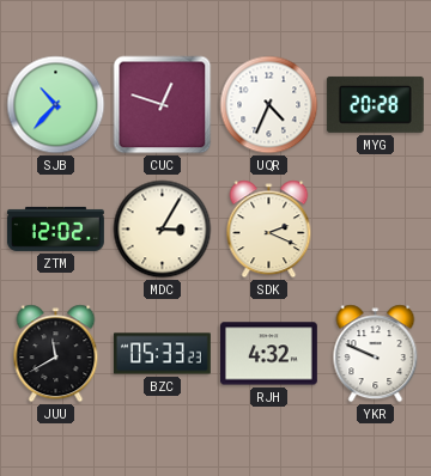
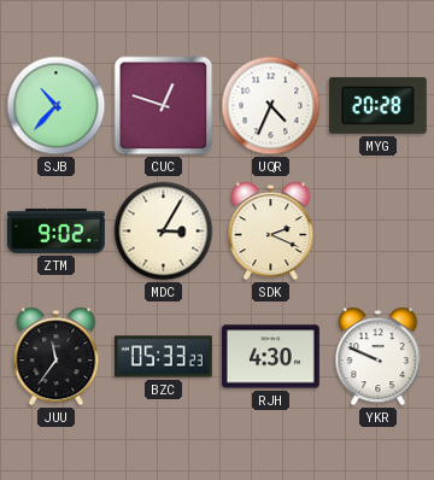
ZTM: 12:02 -> 9:02
JUU: 11:40 -> 11:36
RJH: 4:32 -> 4:30
